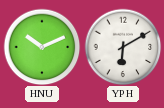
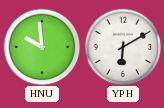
HNU: 10:11 -> 9:59
